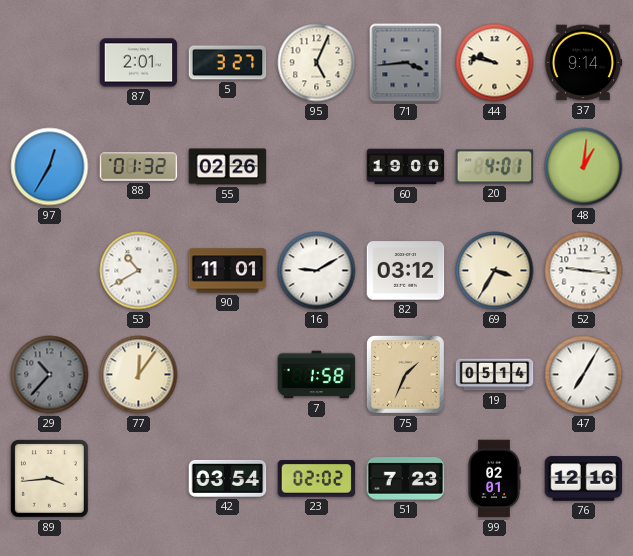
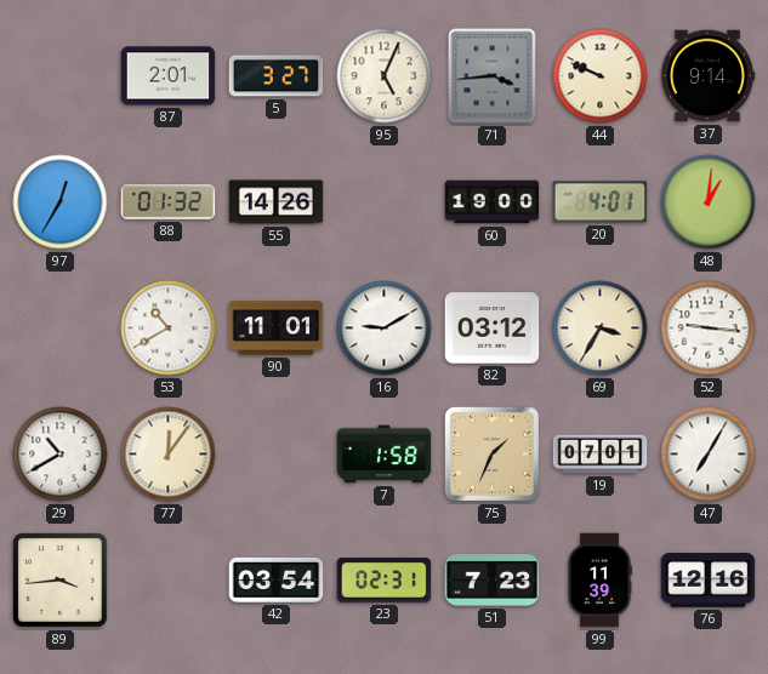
44: 9:47 -> 9:49
55: 02:26 -> 14:26
29: 10:37 -> 10:40
29 dial: grey -> white
19: 05:14 -> 07:01
23: 02:02 -> 02:31
99: 02:01 -> 11:39
